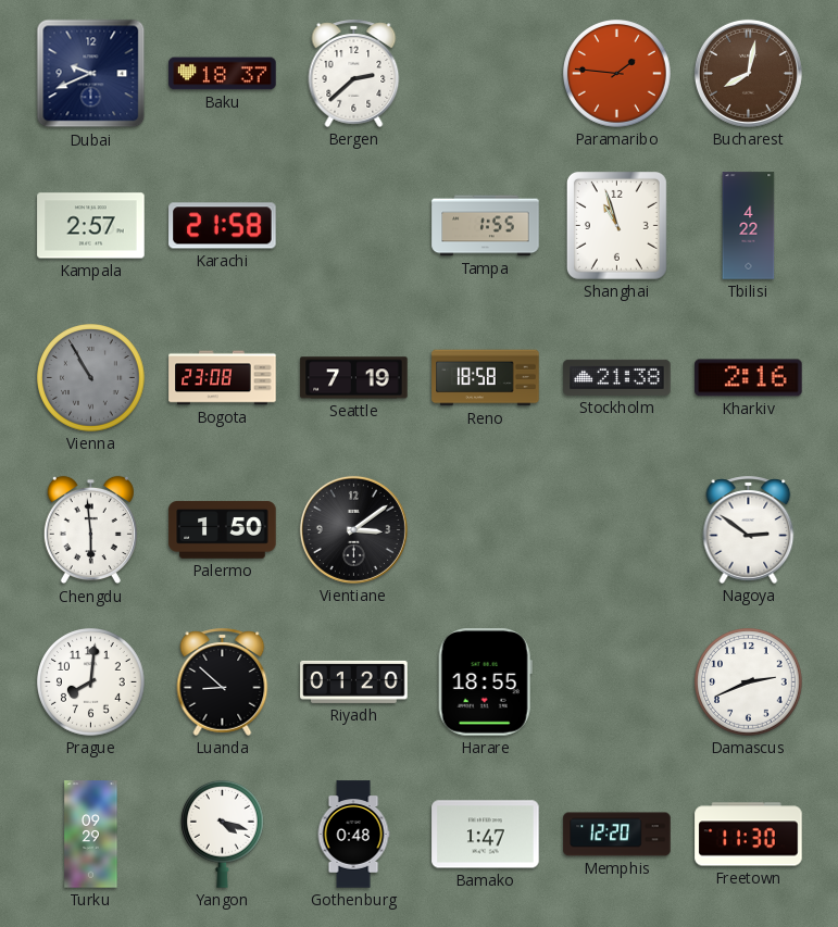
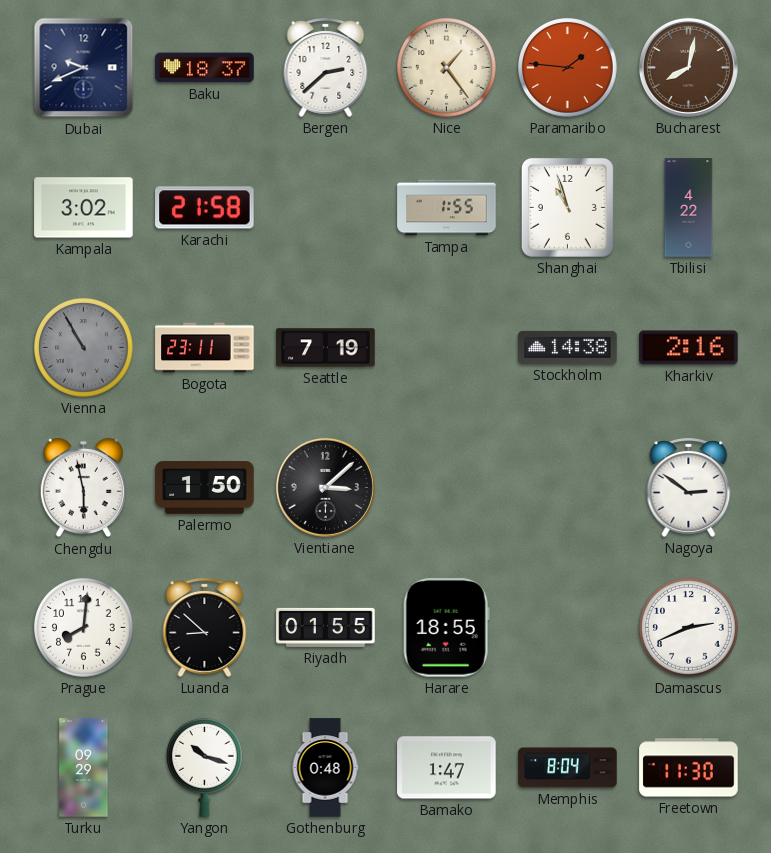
Nice: none -> 1:24
Kampala: 2:57 -> 3:02
Bogota: 23:08 -> 23:11
Reno: 18:58 -> none
Stockholm: 21:38 -> 14:38
Chengdu: 5:59 -> 5:58
Vientiane: 3:09 -> 3:08
Riyadh: 01:20 -> 01:55
Yangon: 4:18 -> 10:18
Memphis: 12:20 -> 8:04
